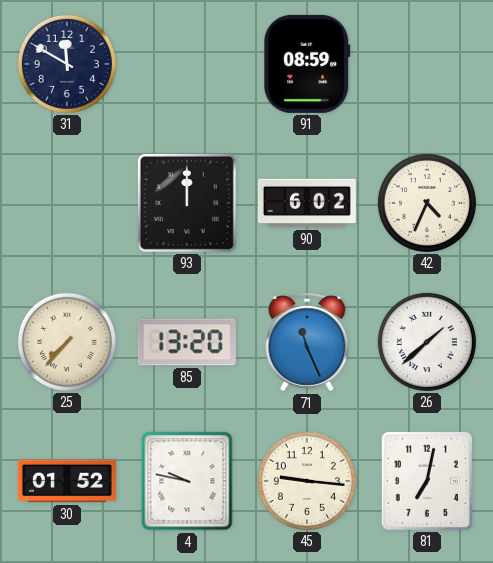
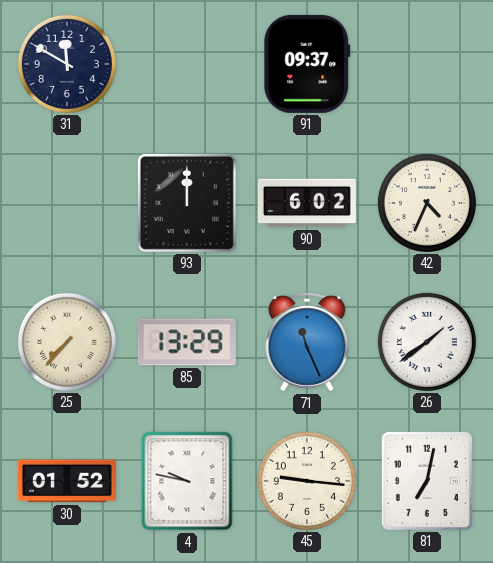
91: 08:59 -> 09:37
85: 13:20 -> 13:29
26: 1:38 -> 1:39
